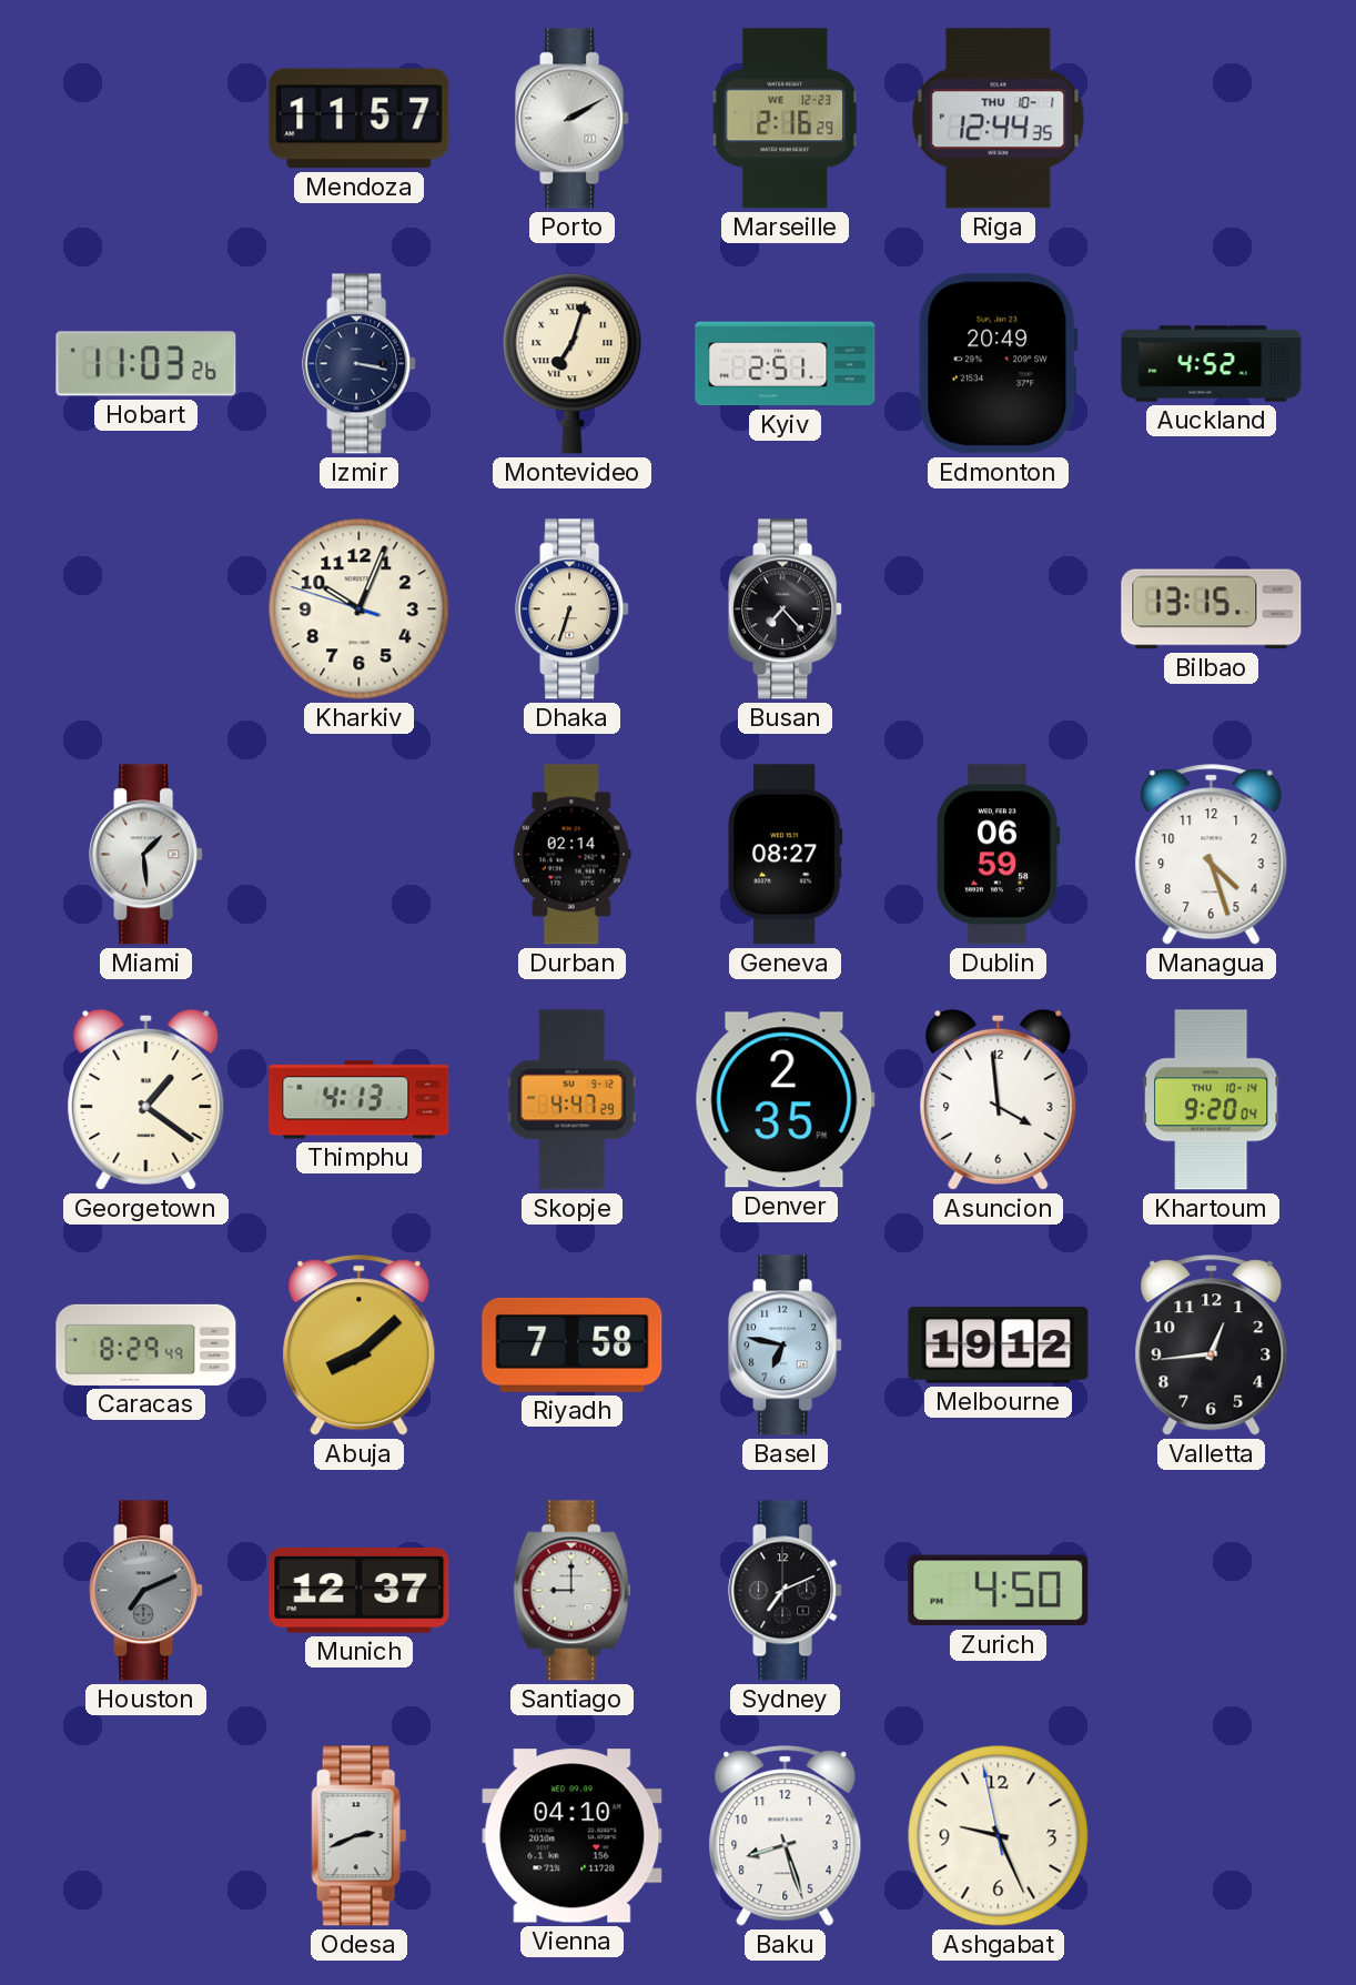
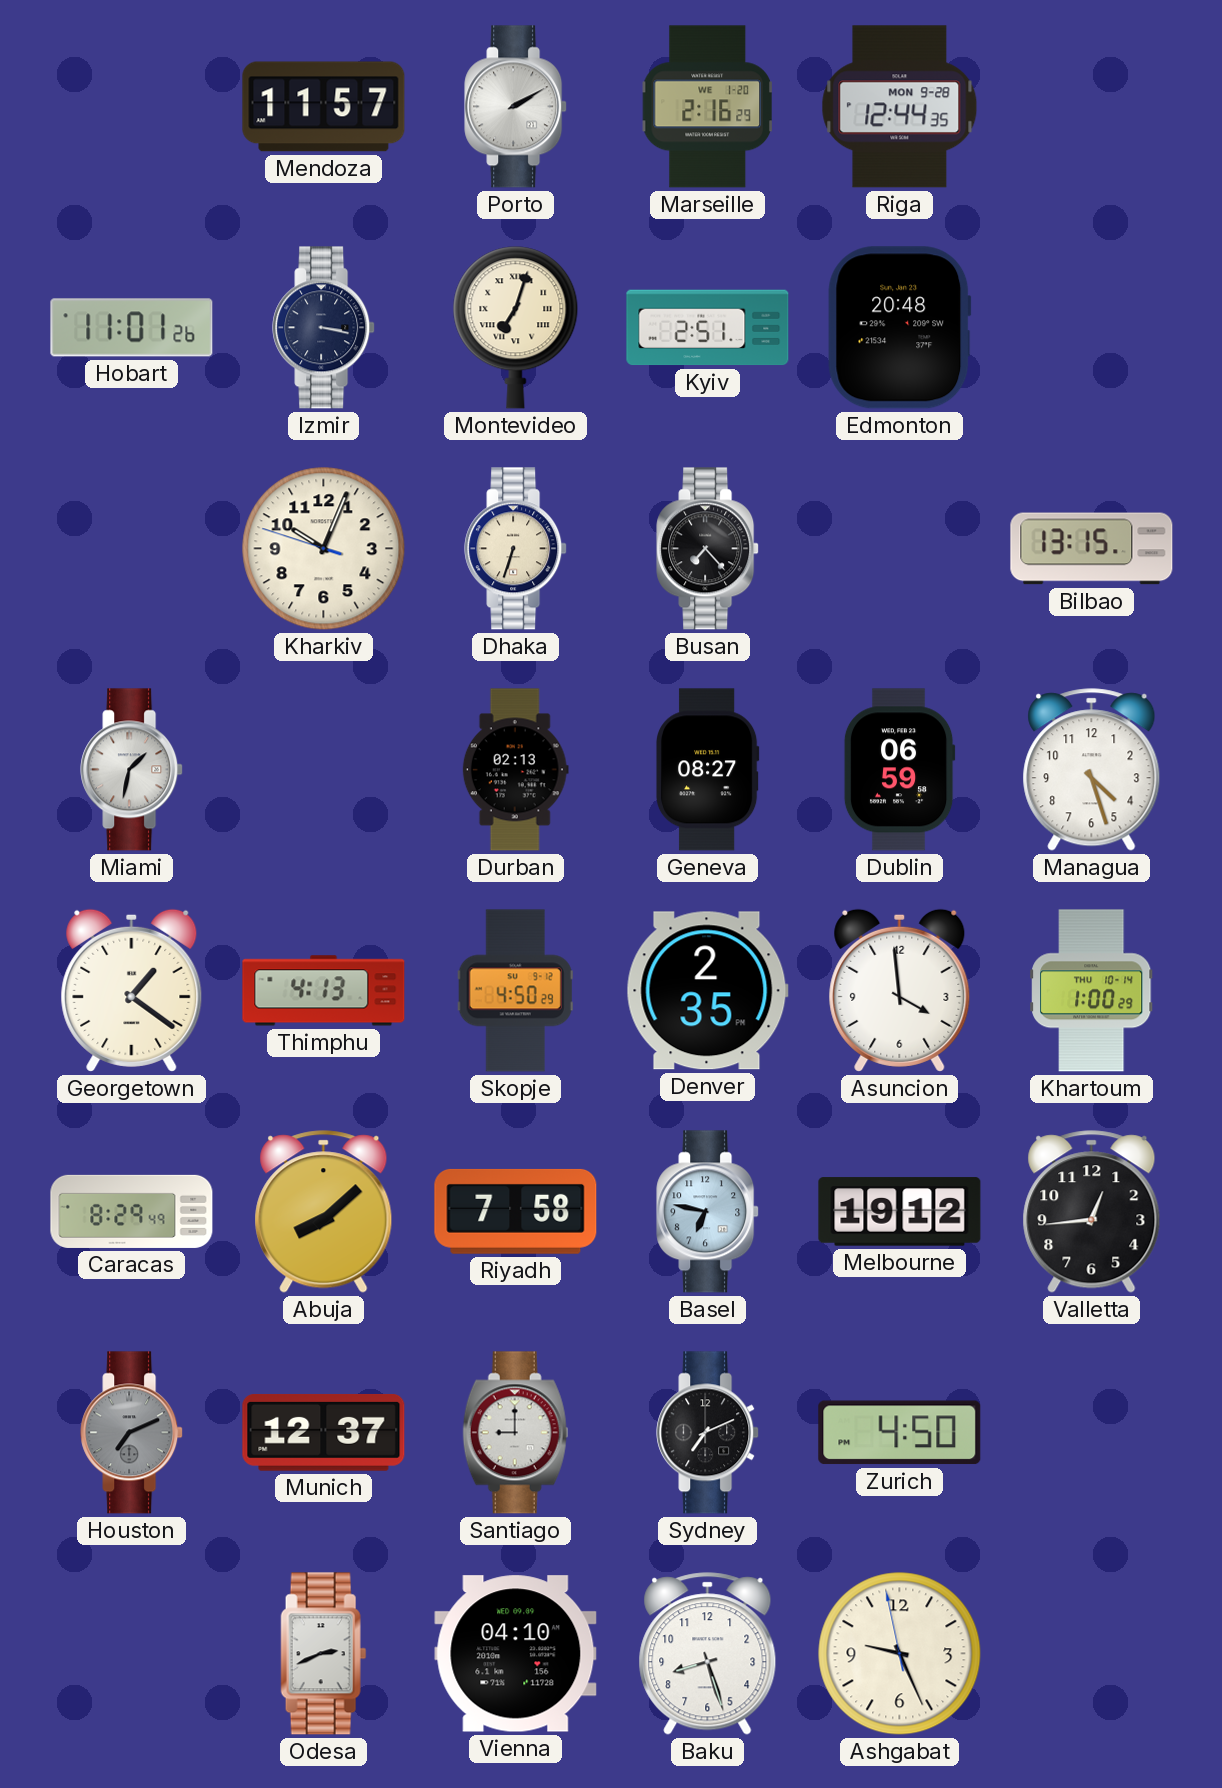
Marseille date: WE 12-23 -> WE 1-20
Riga date: THU 10-1 -> MON 9-28
Hobart: 11:03 -> 11:01
Edmonton: 20:49 -> 20:48
Auckland: 4:52 -> none
Miami: 1:29 -> 1:32
Durban: 02:14 -> 02:13
Skopje: 4:47 -> 4:50
Khartoum: 9:20 -> 1:00
